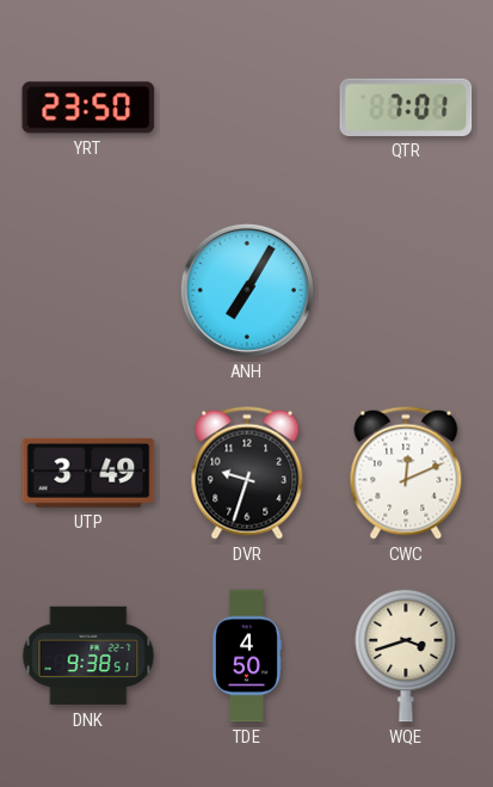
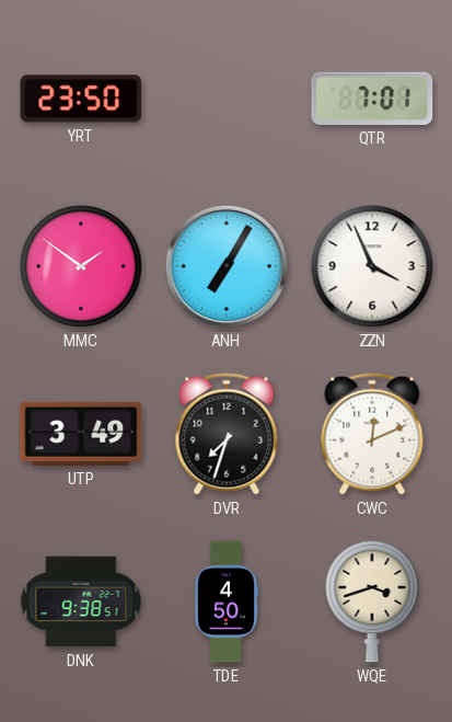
MMC: none -> 1:51
ZZN: none -> 3:56
DVR: 9:33 -> 7:33
